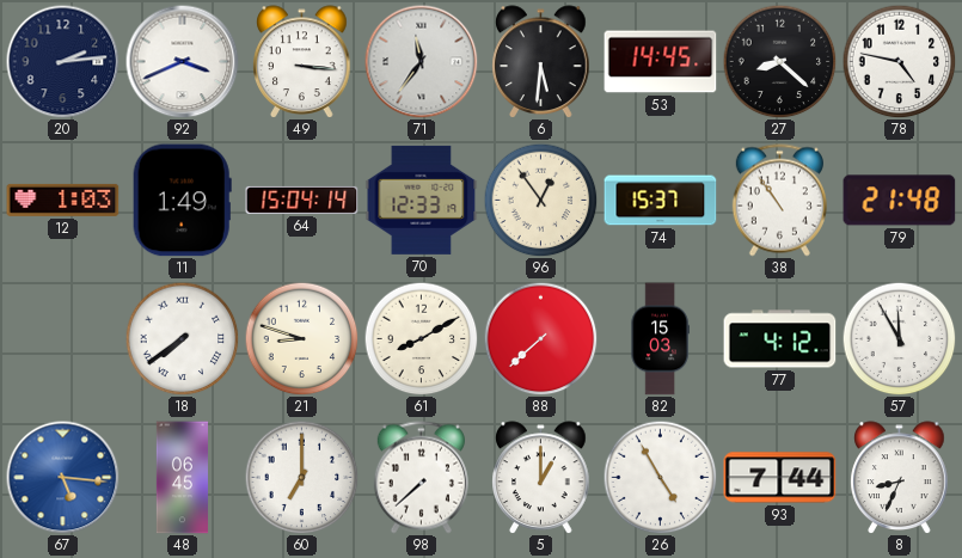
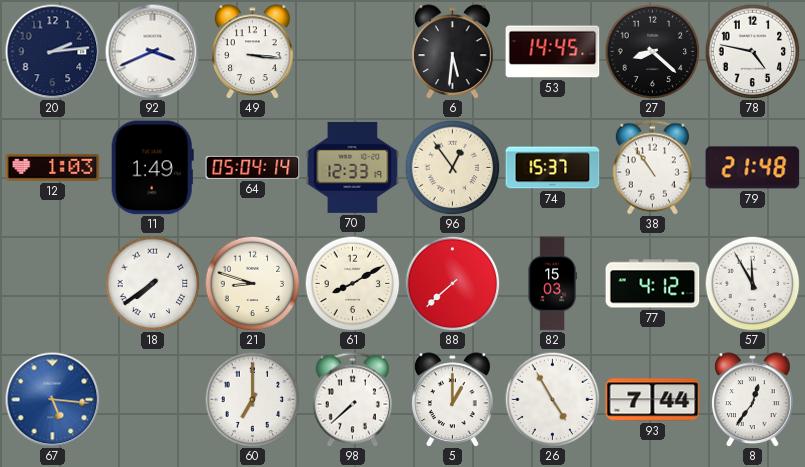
71: 11:36 -> none
64: 15:04 -> 05:04
48: 06:45 -> none
8: 8:34 -> 12:36
